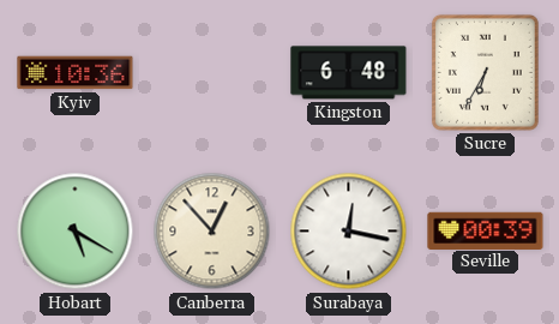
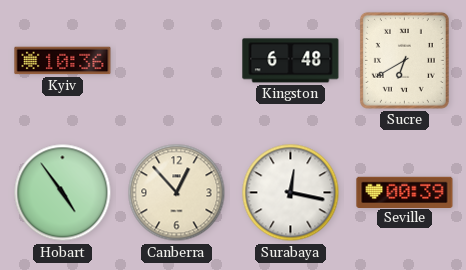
Sucre: 6:35 -> 6:40
Hobart: 5:20 -> 4:54
